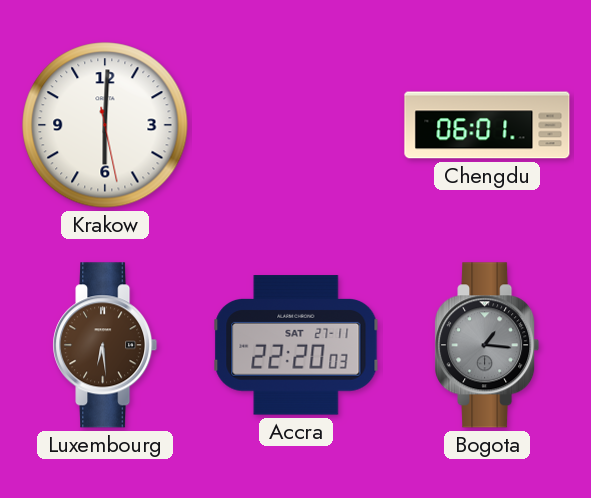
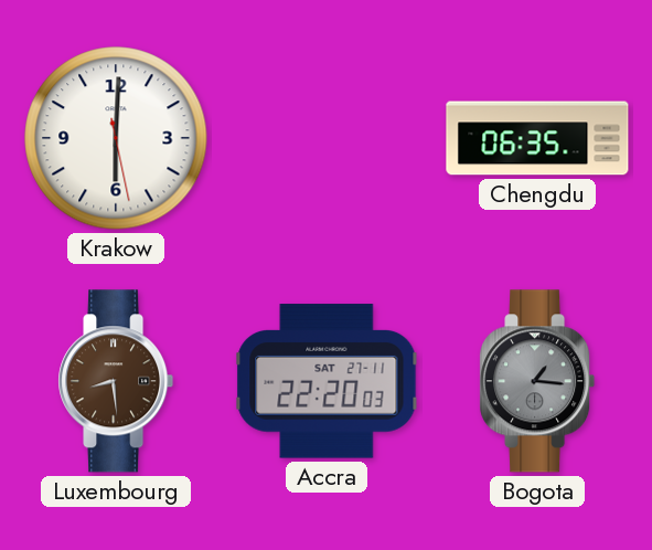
Chengdu: 06:01 -> 06:35
Luxembourg: 6:29 -> 8:29
